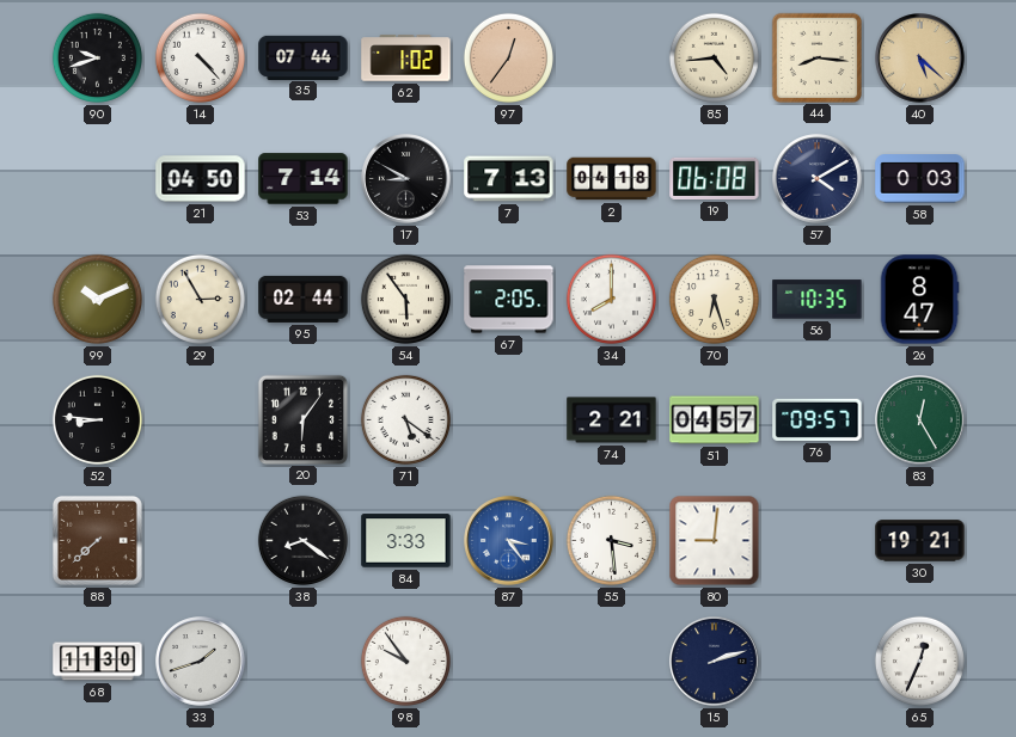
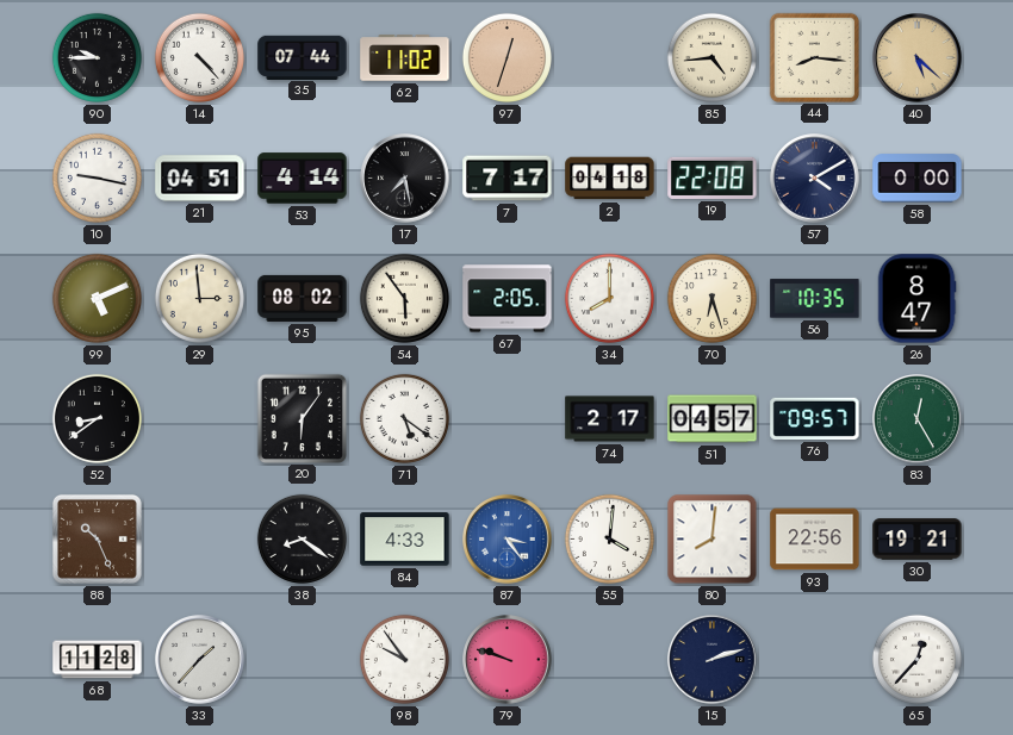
90: 9:42 -> 9:45
62: 1:02 -> 11:02
97: 12:36 -> 12:33
10: none -> 9:17
21: 04:50 -> 04:51
53: 7:14 -> 4:14
17: 8:50 -> 7:28
7: 7:13 -> 7:17
19: 06:08 -> 22:08
58: 0:03 -> 0:00
99: 10:11 -> 5:11
29: 2:55 -> 2:59
95: 02:44 -> 08:02
52: 8:46 -> 8:39
74: 2:21 -> 2:17
88: 7:38 -> 10:26
84: 3:33 -> 4:33
55: 3:29 -> 4:01
80: 9:01 -> 8:01
93: none -> 22:56
68: 11:30 -> 11:28
33: 1:42 -> 1:37
79: none -> 9:48
65: 12:34 -> 12:37
